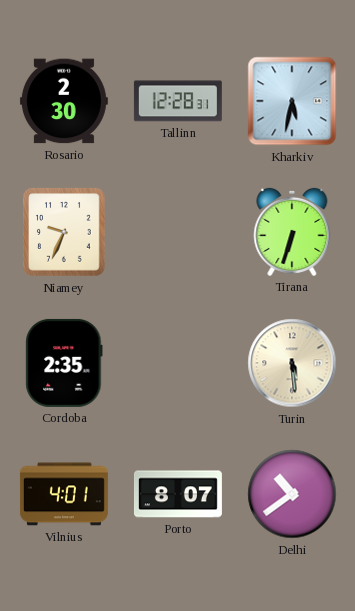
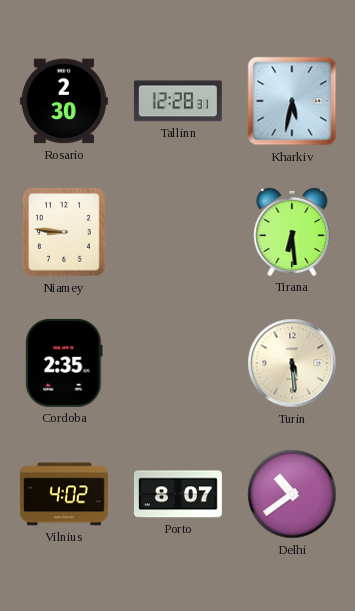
Niamey: 9:34 -> 8:46
Tirana: 6:33 -> 6:29
Vilnius: 4:01 -> 4:02
